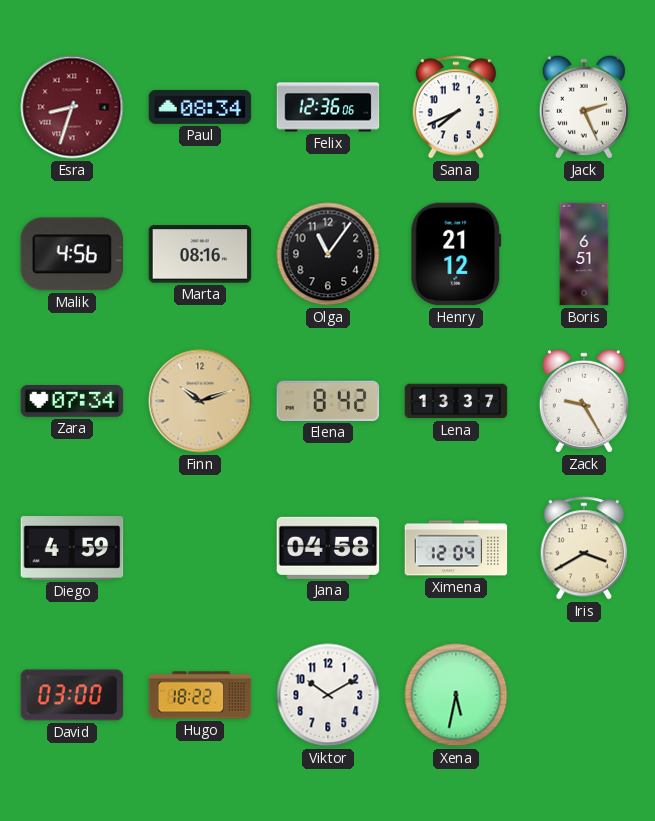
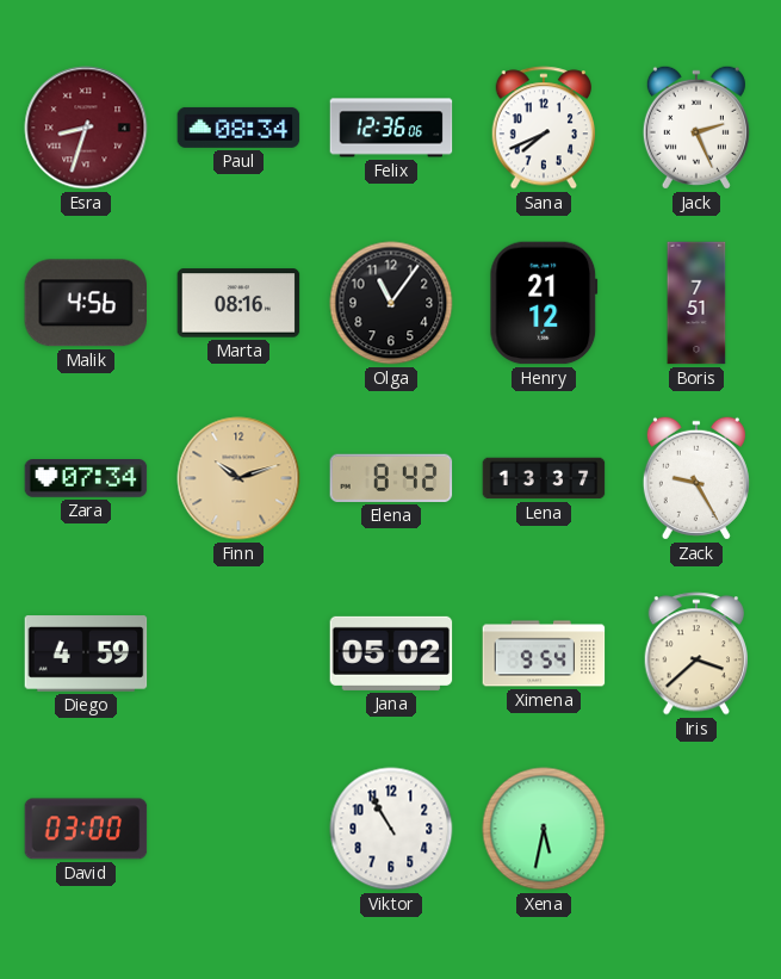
Boris: 6:51 -> 7:51
Jana: 04:58 -> 05:02
Ximena: 12:04 -> 9:54
Iris: 3:40 -> 3:38
Hugo: 18:22 -> none
Viktor: 10:10 -> 10:55
